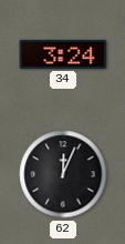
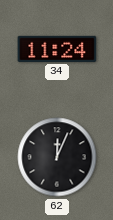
34: 3:24 -> 11:24
